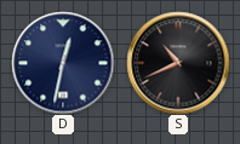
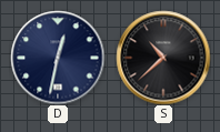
S: 10:41 -> 10:38
